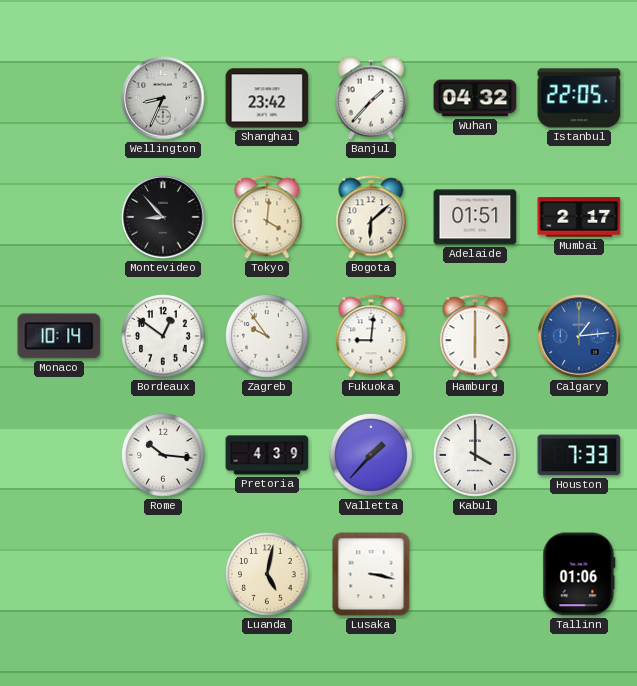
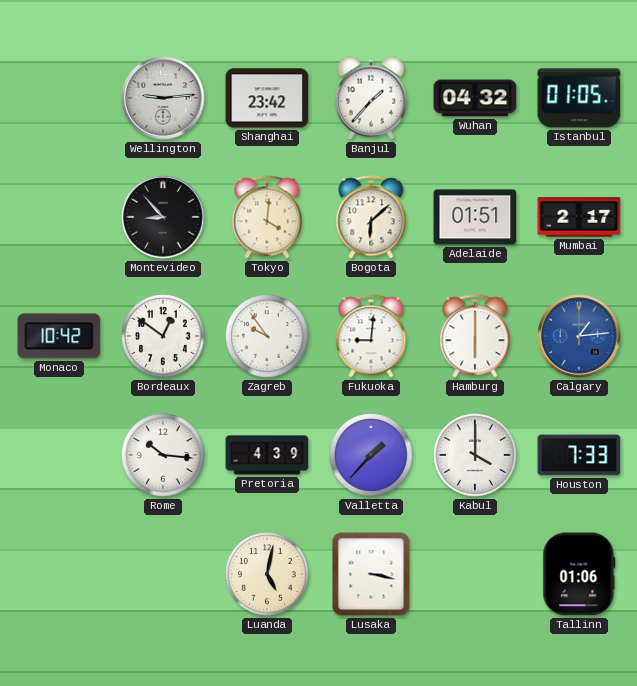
Wellington: 8:34 -> 9:14
Istanbul: 22:05 -> 01:05
Monaco: 10:14 -> 10:42
